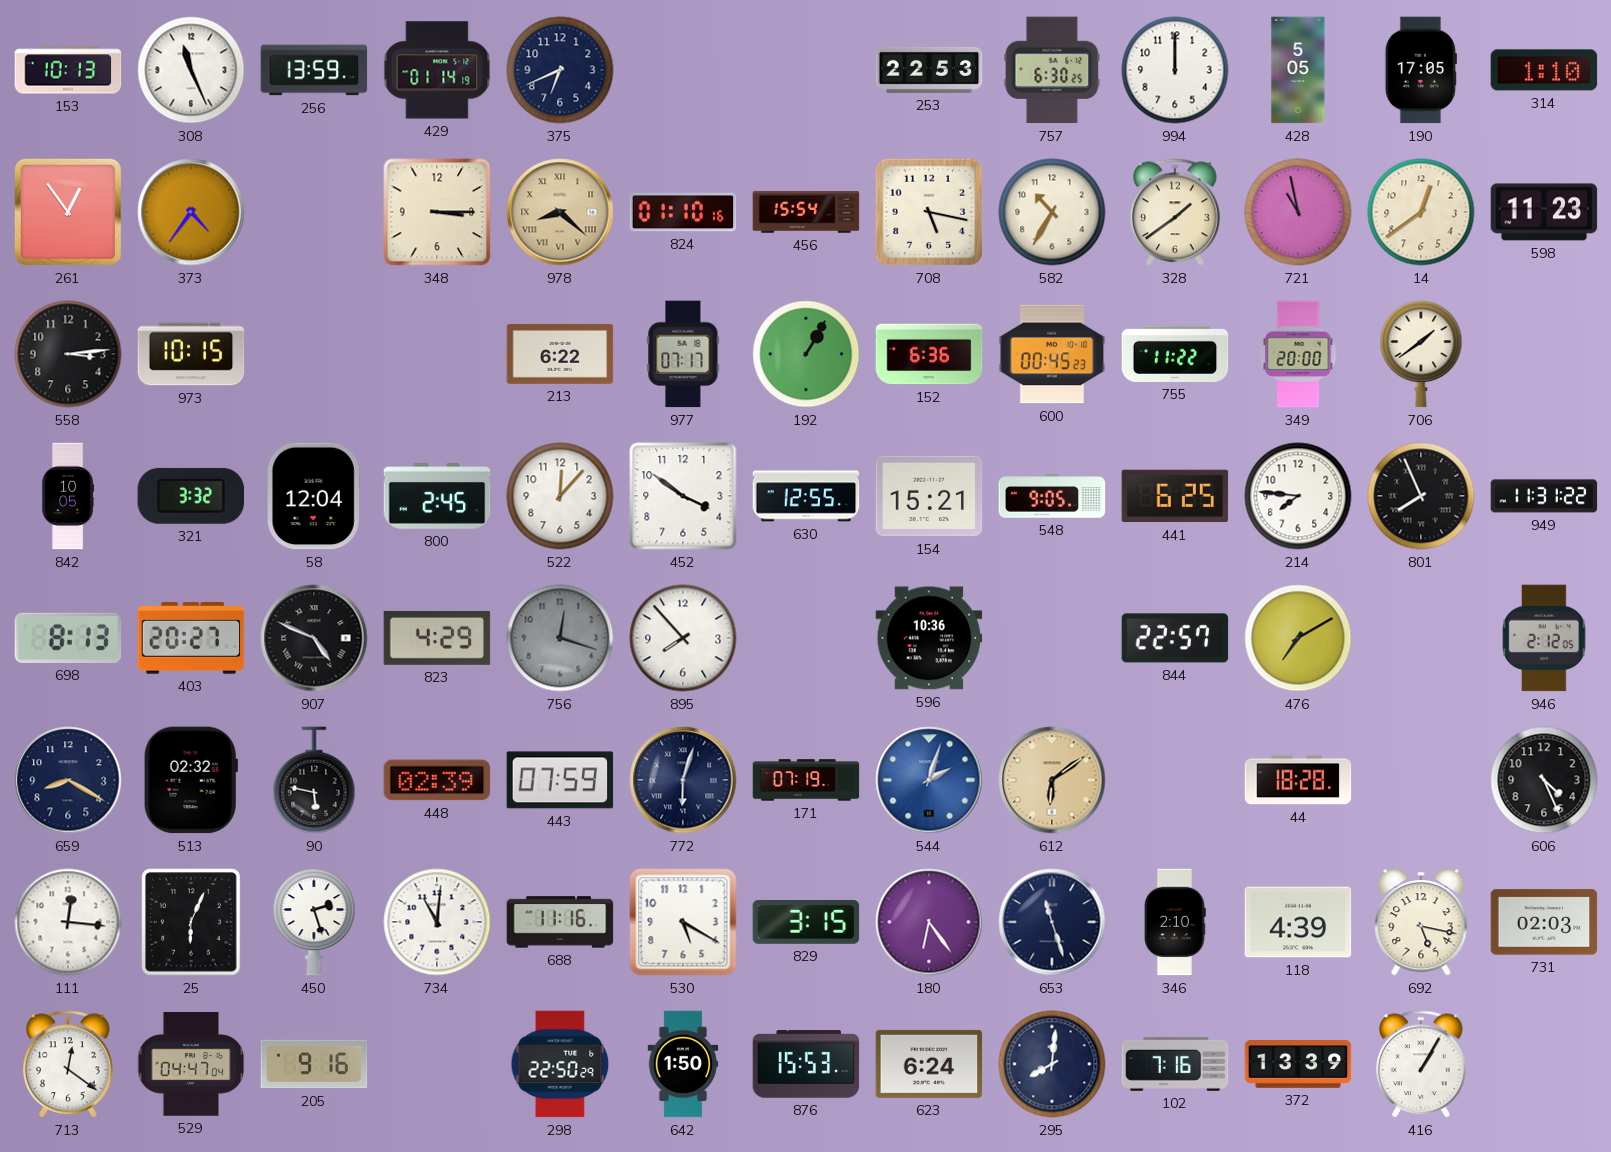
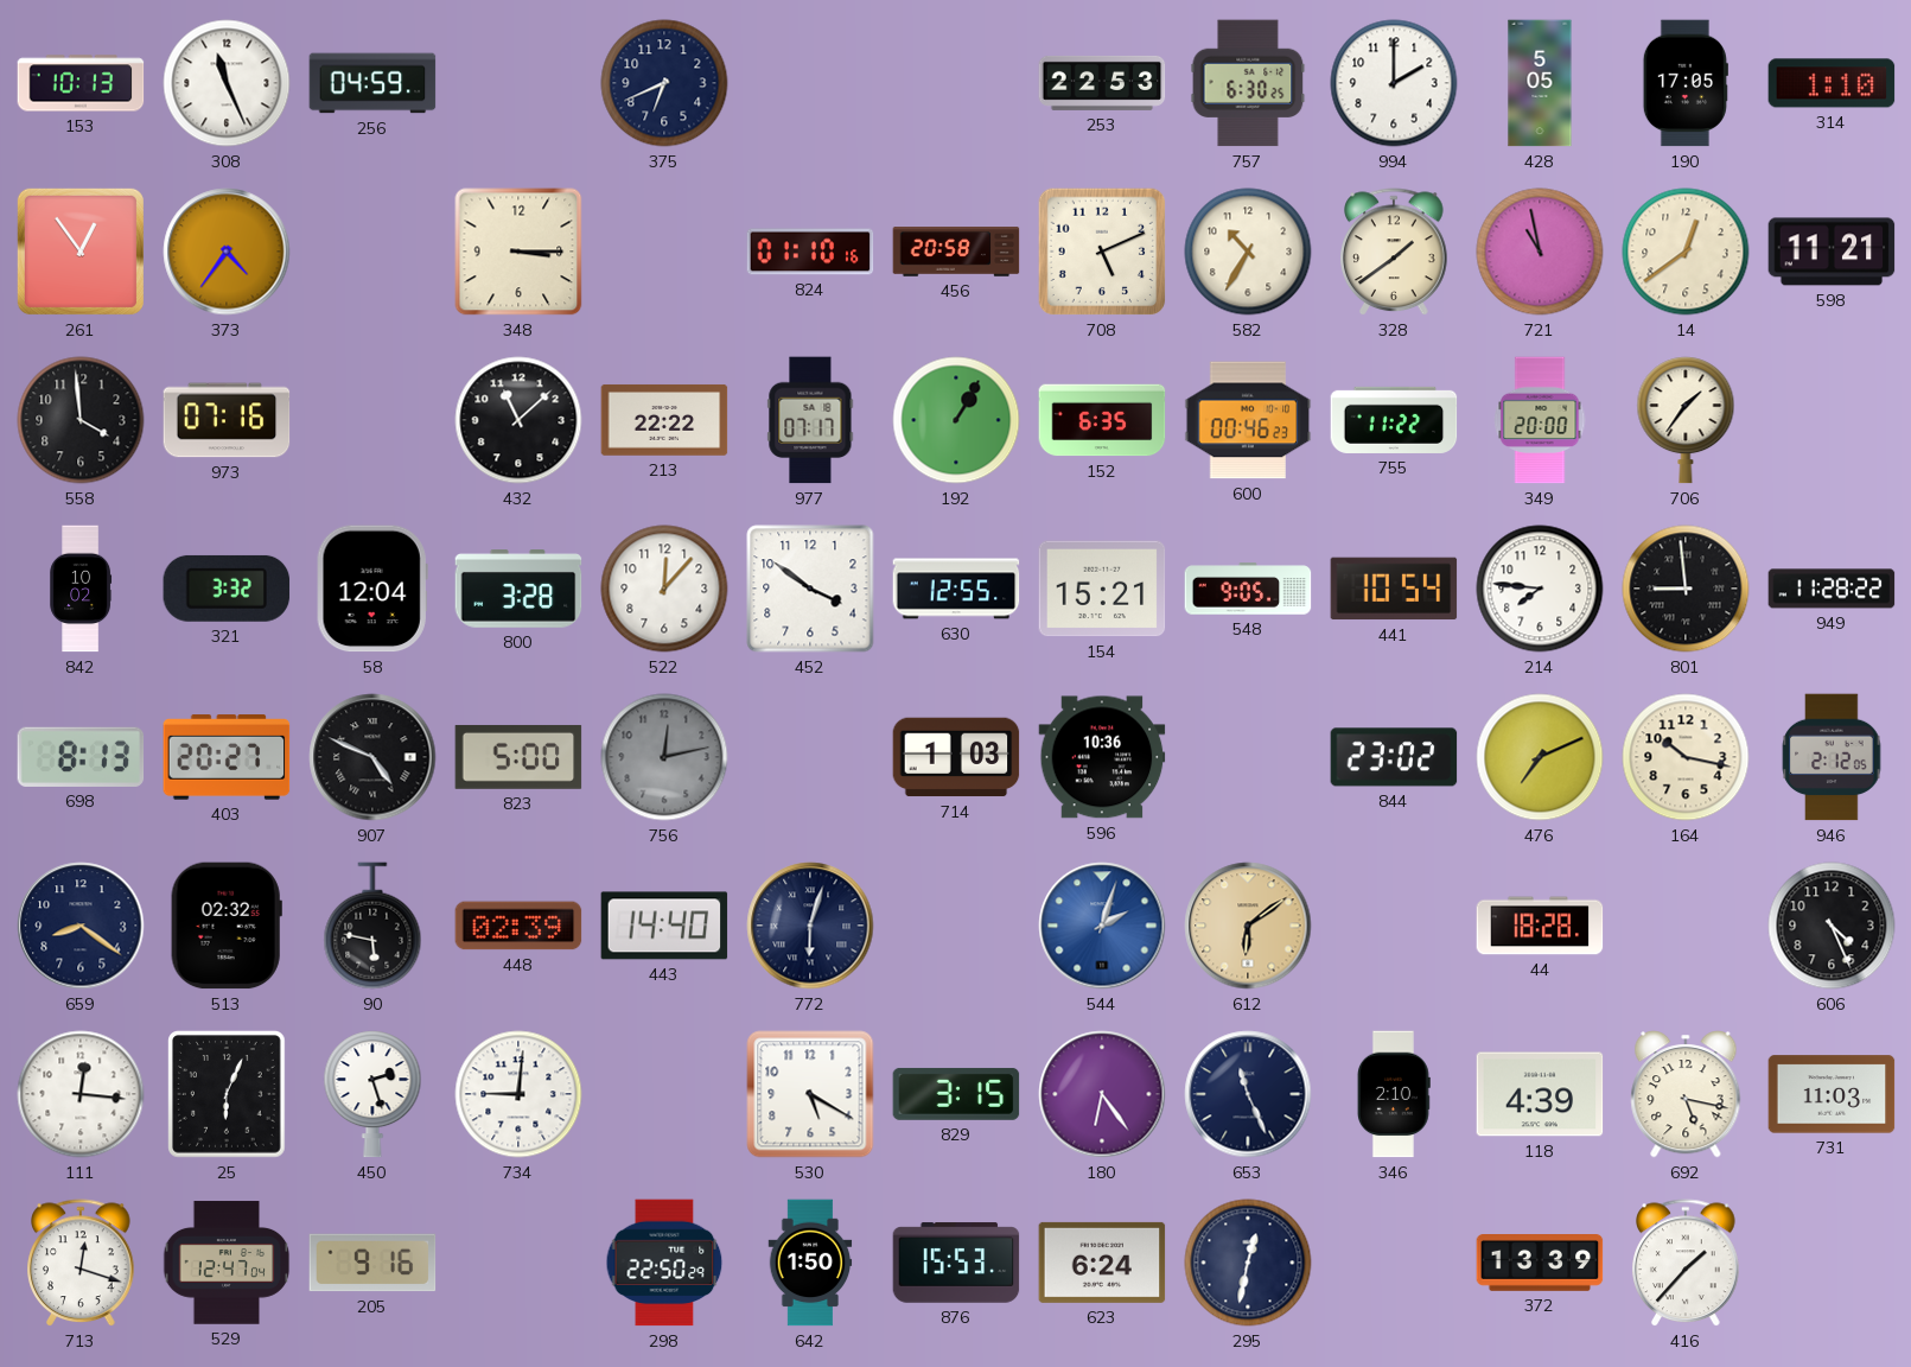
256: 13:59 -> 04:59
429: 01:14 -> none
994: 12:00 -> 2:00
978: 8:22 -> none
456: 15:54 -> 20:58
708: 5:17 -> 5:11
598: 11:23 -> 11:21
558: 3:14 -> 3:59
973: 10:15 -> 07:16
432: none -> 11:08
213: 6:22 -> 22:22
152: 6:36 -> 6:35
600: 00:45 -> 00:46
706: 1:39 -> 1:36
842: 10:05 -> 10:02
800: 2:45 -> 3:28
441: 6:25 -> 10:54
801: 7:56 -> 8:59
949: 11:31 -> 11:28
823: 4:29 -> 5:00
756: 12:18 -> 12:13
895: 7:53 -> none
714: none -> 1:03
844: 22:57 -> 23:02
476: 7:10 -> 7:11
164: none -> 10:17
659: 8:20 -> 8:21
443: 07:59 -> 14:40
171: 07:19 -> none
734: 11:01 -> 9:01
688: 11:16 -> none
653: 11:27 -> 11:26
731: 02:03 -> 11:03
713: 12:21 -> 12:18
529: 04:47 -> 12:47
295: 8:01 -> 12:32
102: 7:16 -> none
416: 1:05 -> 1:37
